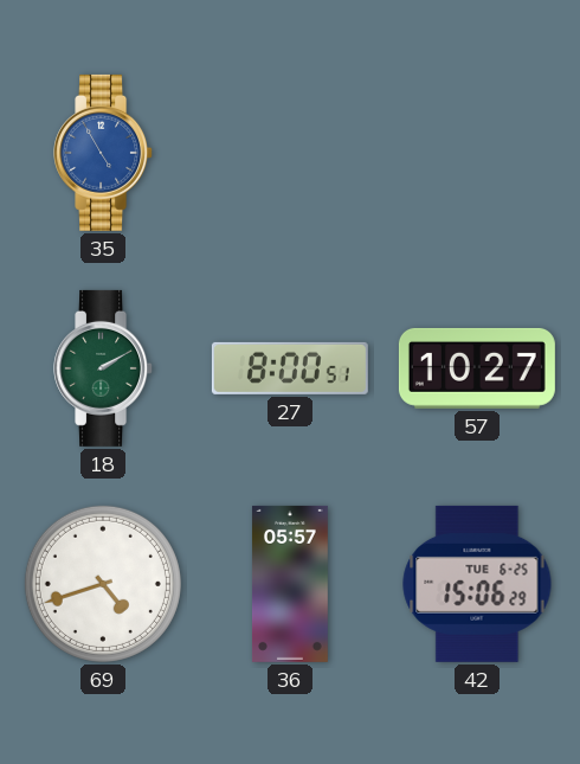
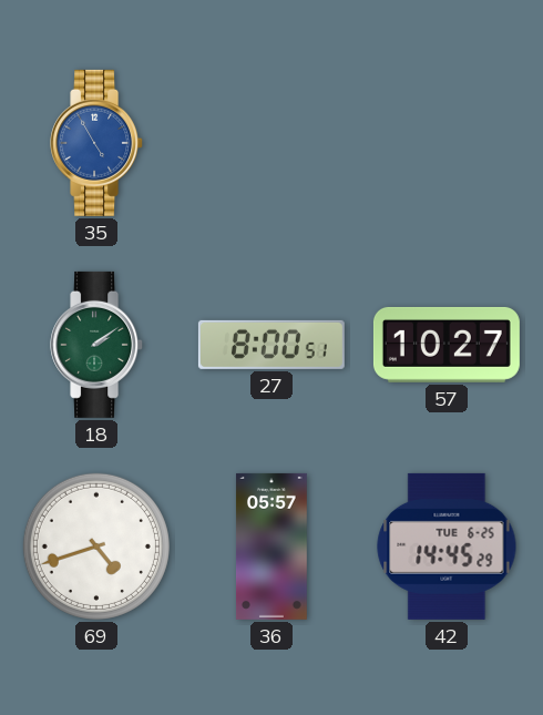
18: 2:10 -> 2:09
42: 15:06 -> 14:45
